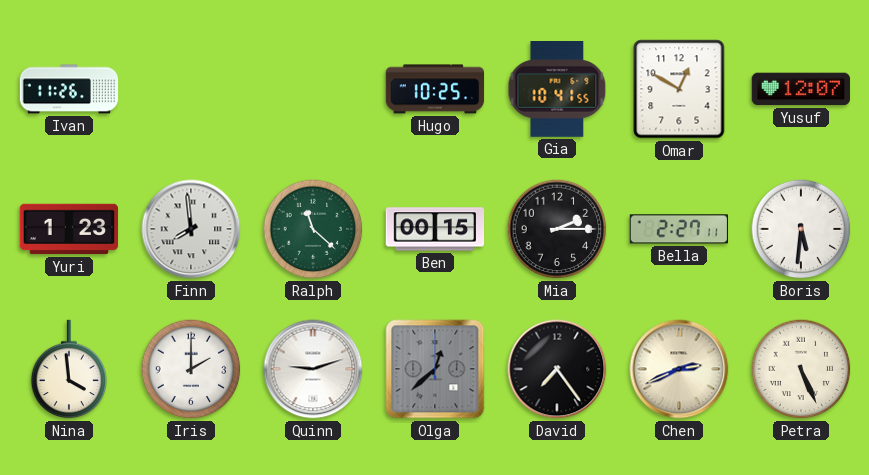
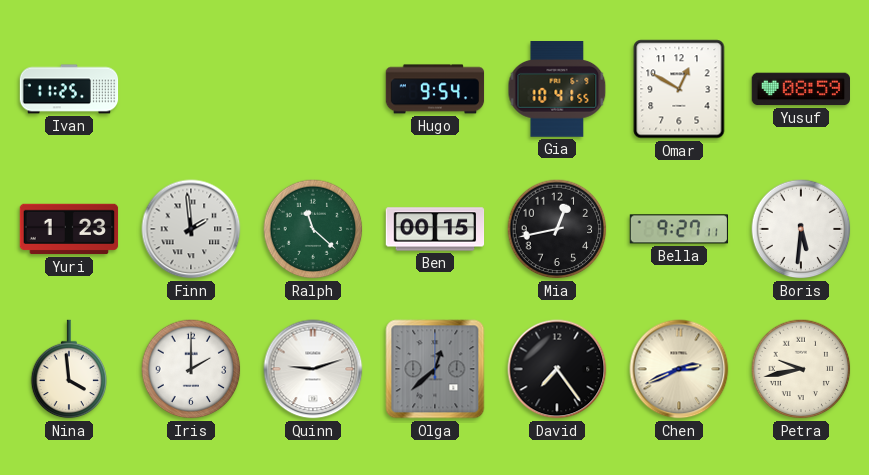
Ivan: 11:26 -> 11:25
Hugo: 10:25 -> 9:54
Yusuf: 12:07 -> 08:59
Finn: 7:59 -> 1:59
Mia: 2:15 -> 12:43
Bella: 2:27 -> 9:27
Petra: 5:26 -> 9:43
